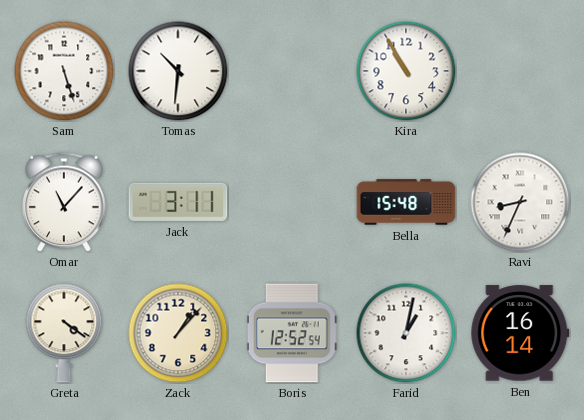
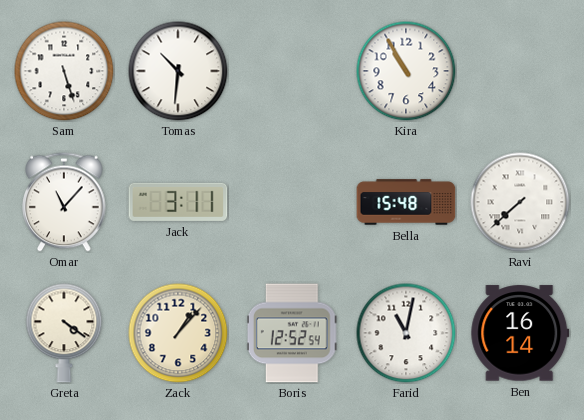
Ravi: 8:34 -> 7:38
Farid: 1:02 -> 11:02
